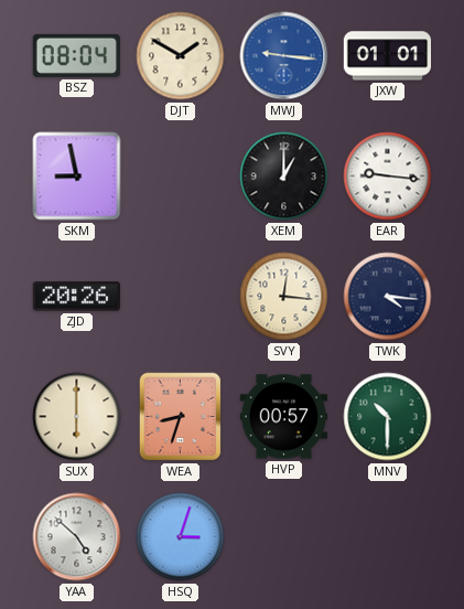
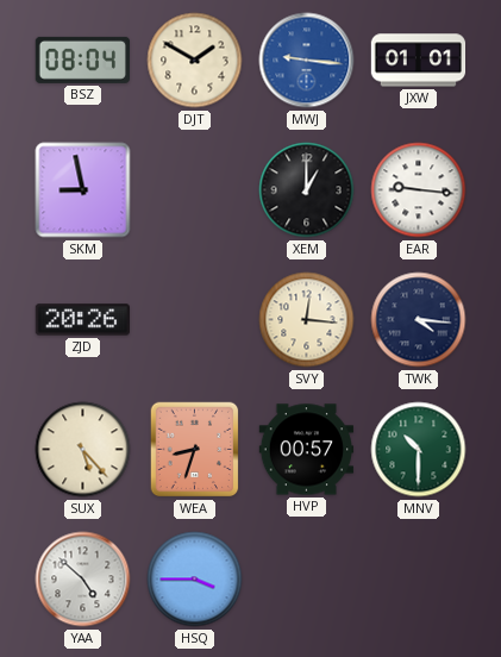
SUX: 6:00 -> 5:23
HSQ: 3:03 -> 3:45
